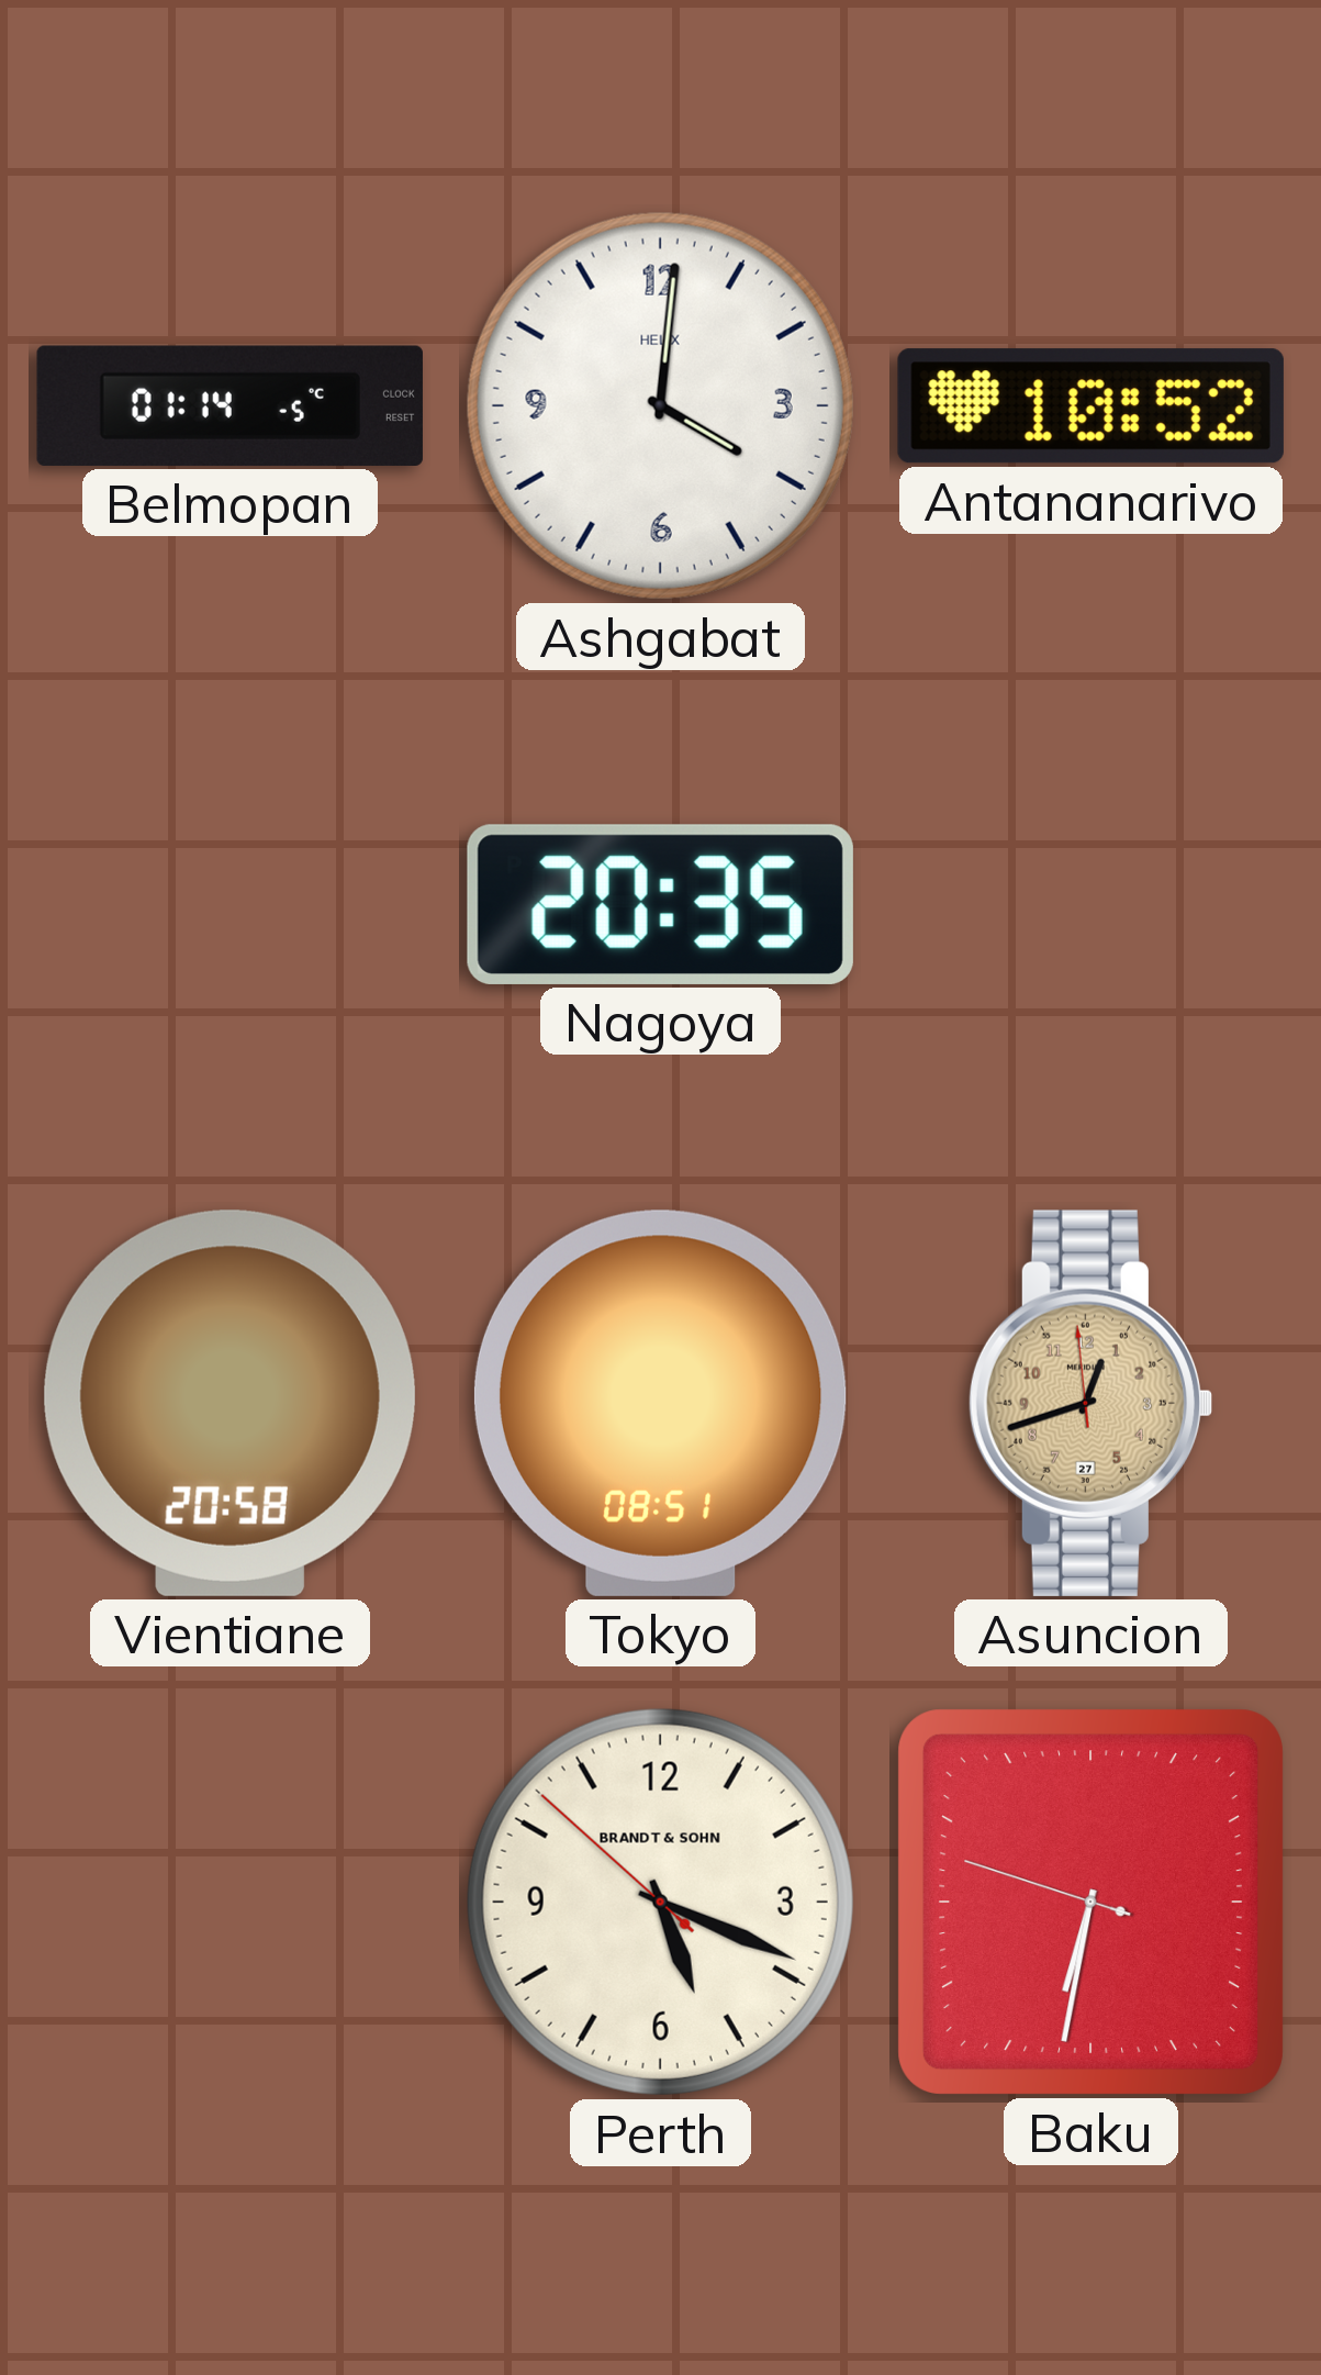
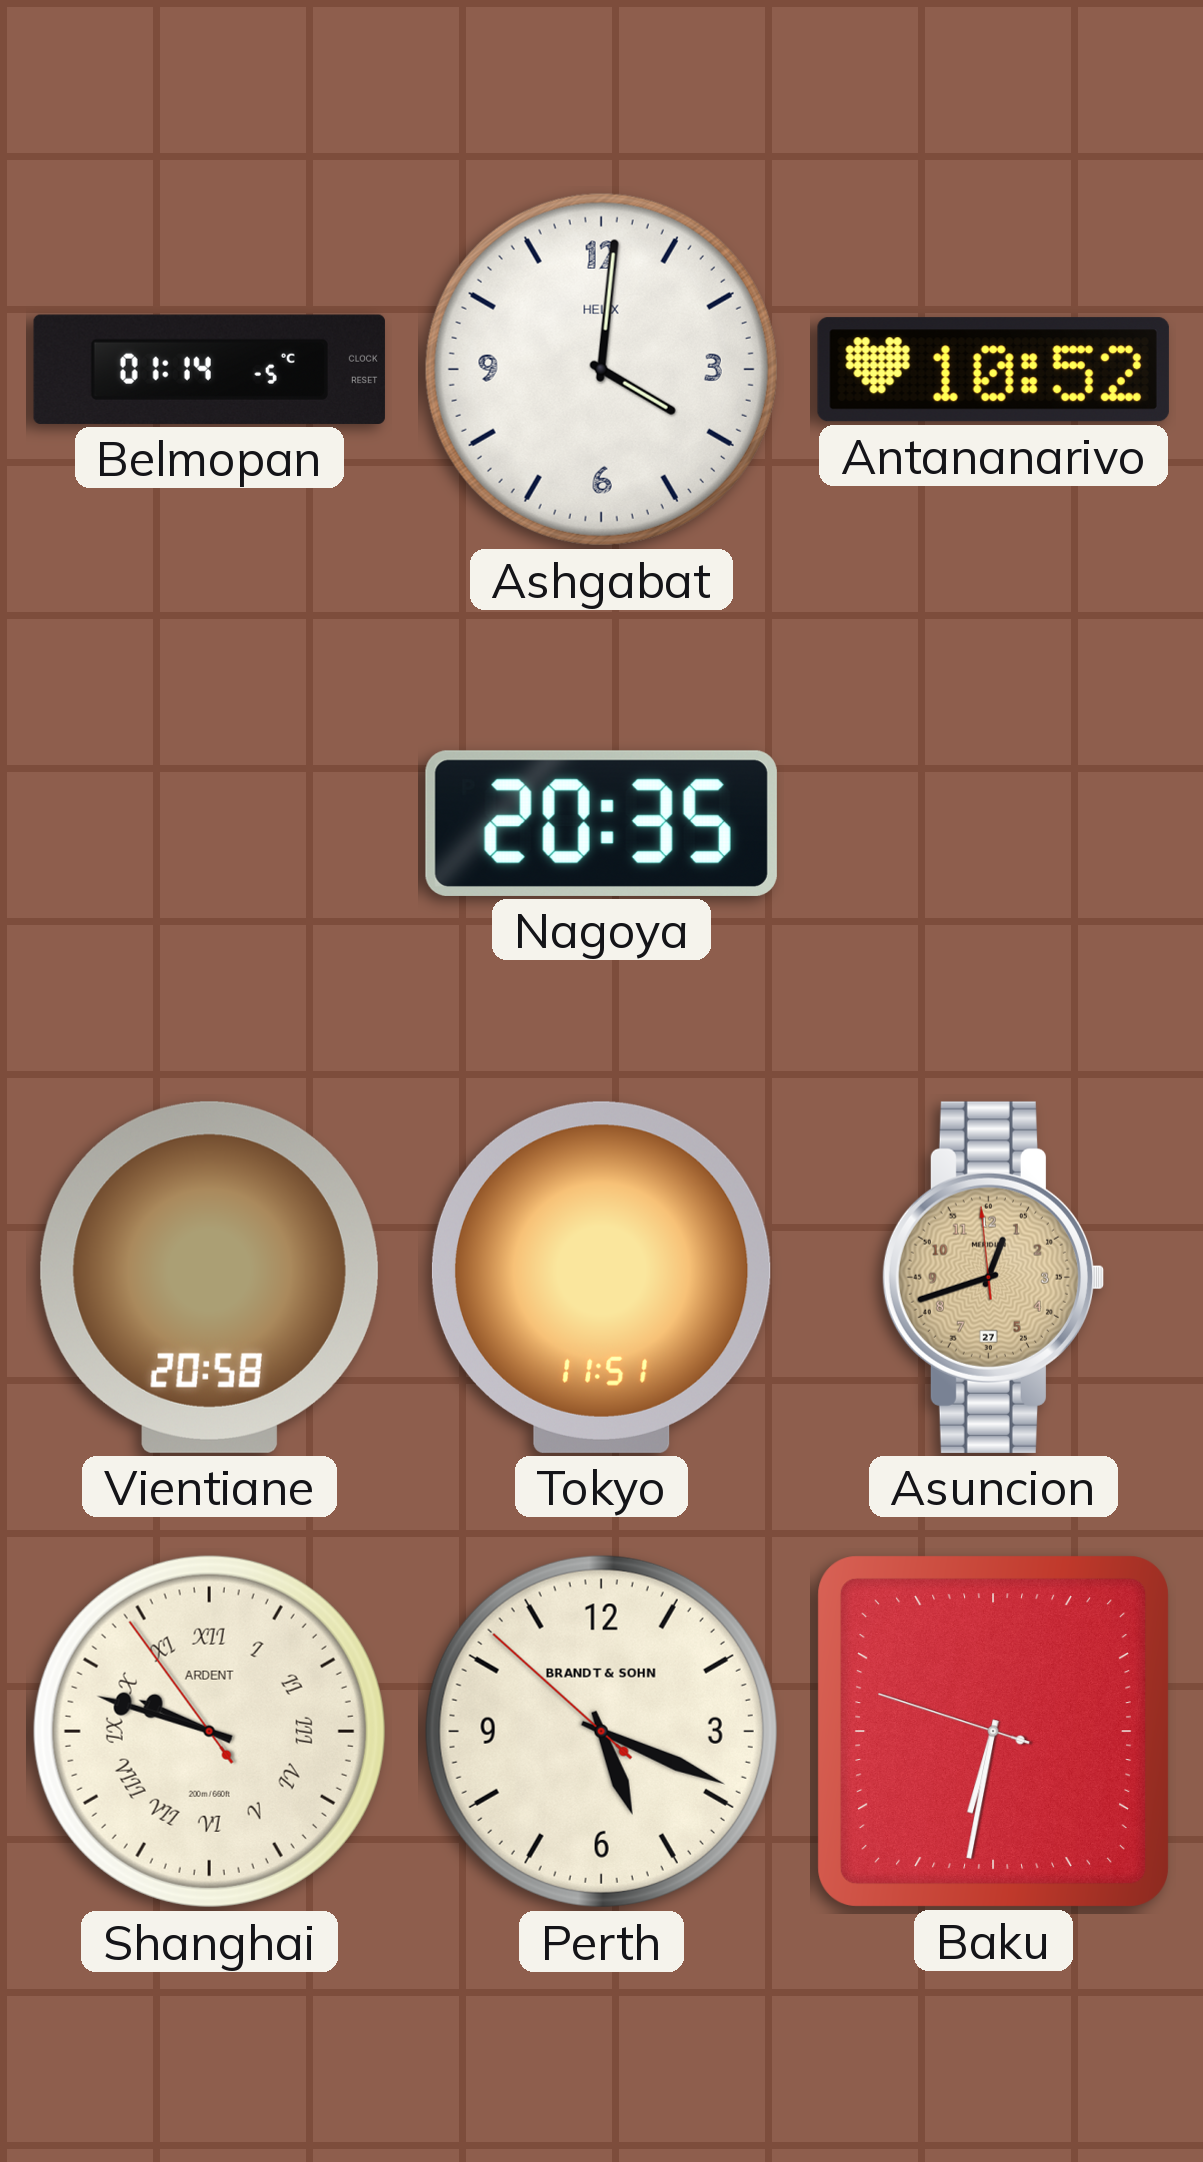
Tokyo: 08:51 -> 11:51
Shanghai: none -> 9:47
